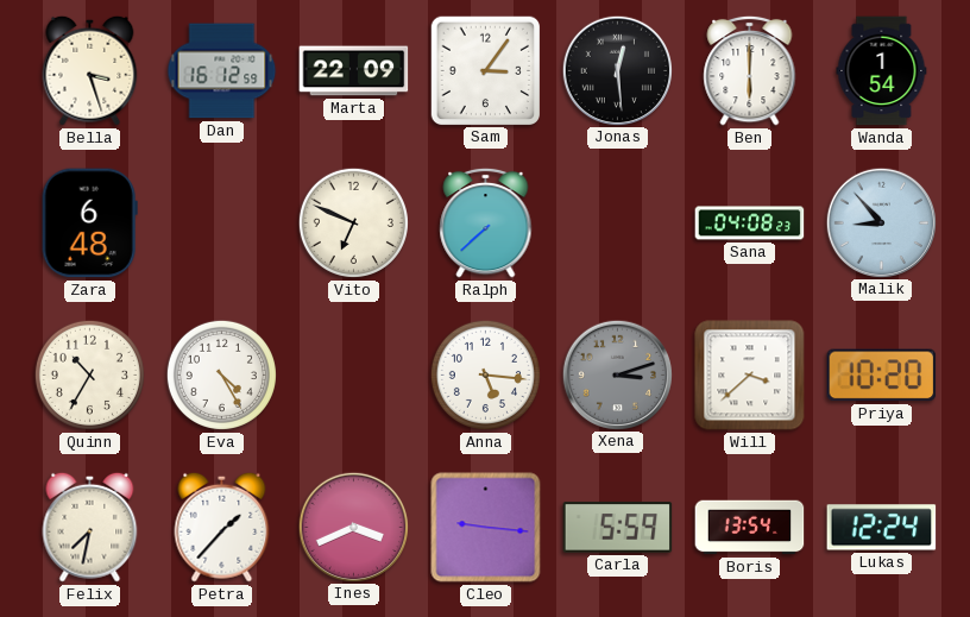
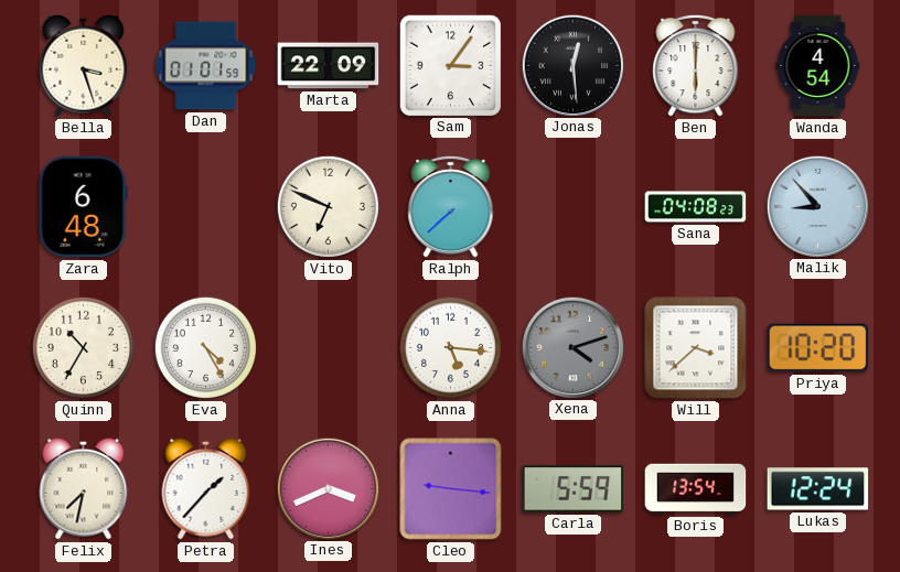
Dan: 16:12 -> 01:01
Wanda: 1:54 -> 4:54
Xena: 3:12 -> 4:12
